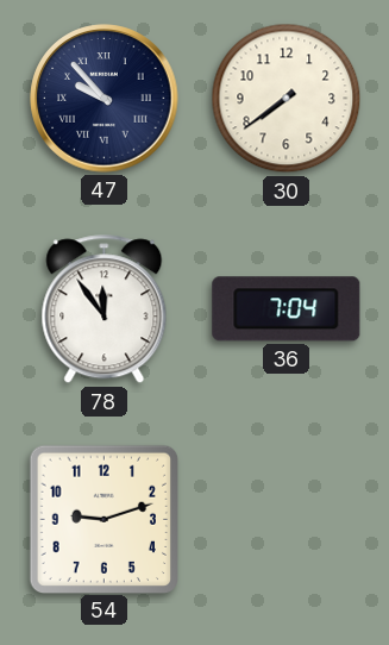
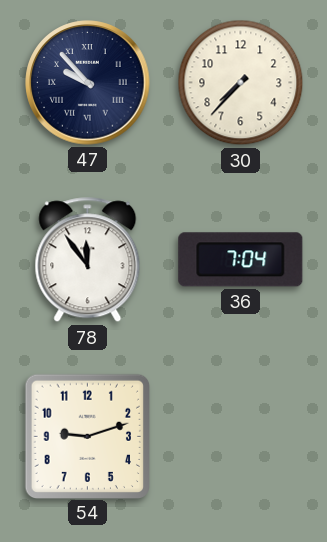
30: 7:39 -> 7:37
